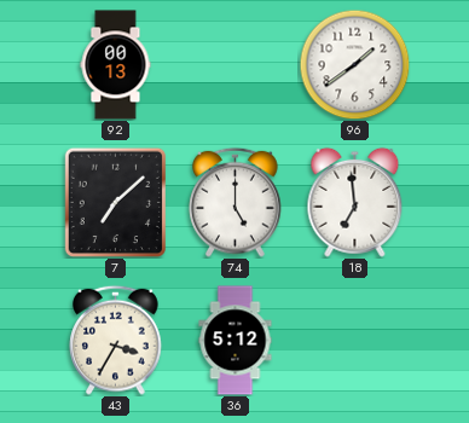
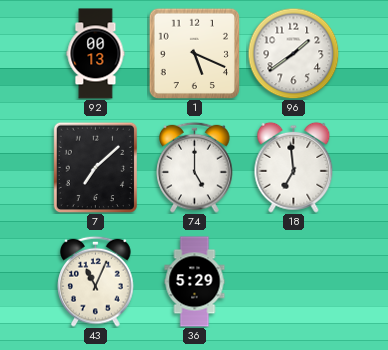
1: none -> 5:19
43: 3:35 -> 11:04
36: 5:12 -> 5:29
